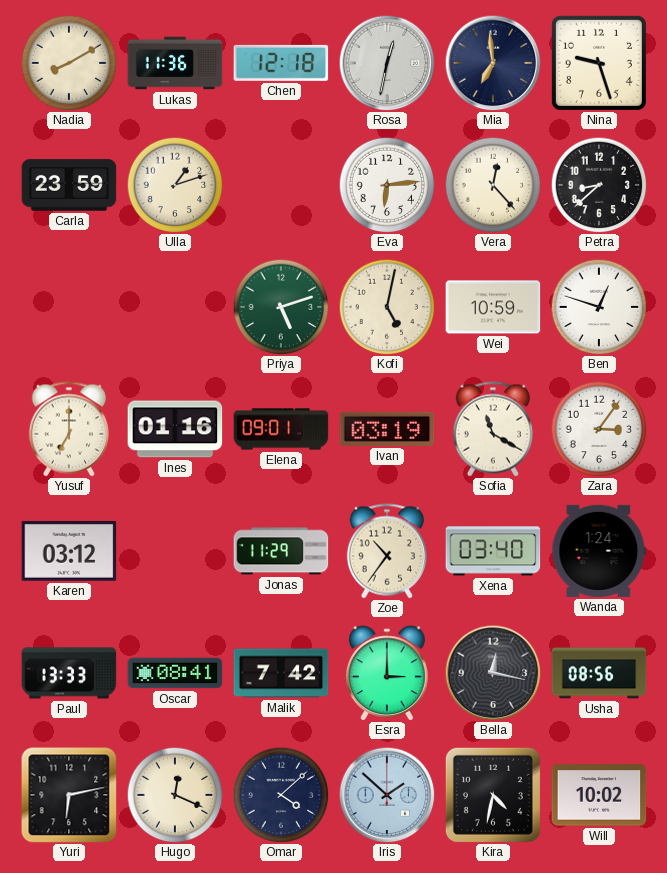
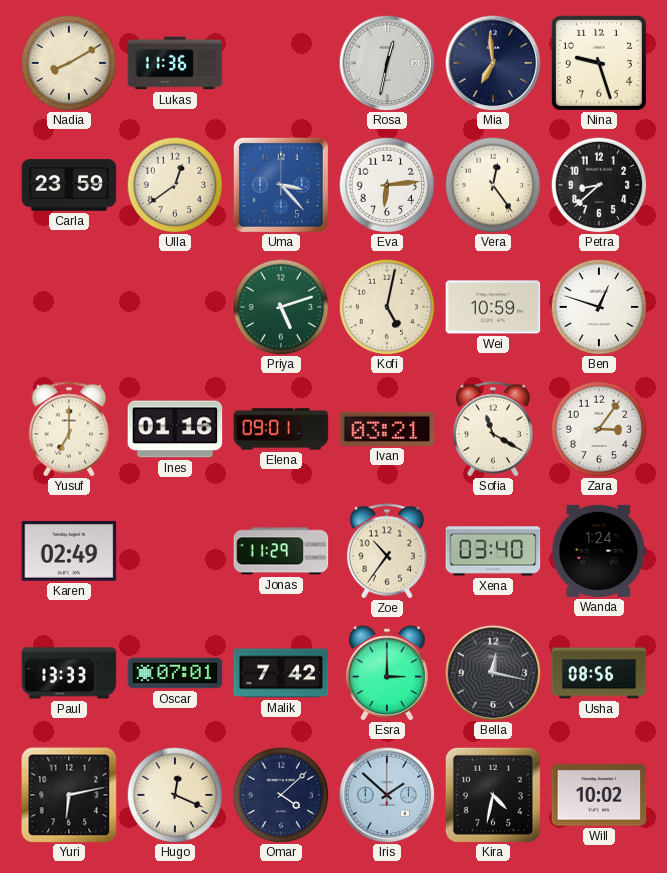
Chen: 12:18 -> none
Ulla: 1:12 -> 12:39
Uma: none -> 3:23
Vera: 12:23 -> 12:24
Ivan: 03:19 -> 03:21
Karen: 03:12 -> 02:49
Oscar: 08:41 -> 07:01
